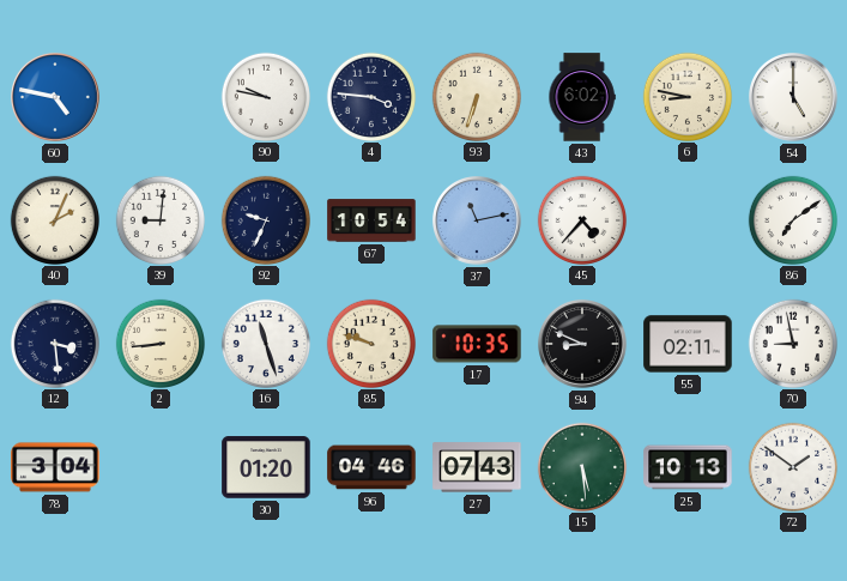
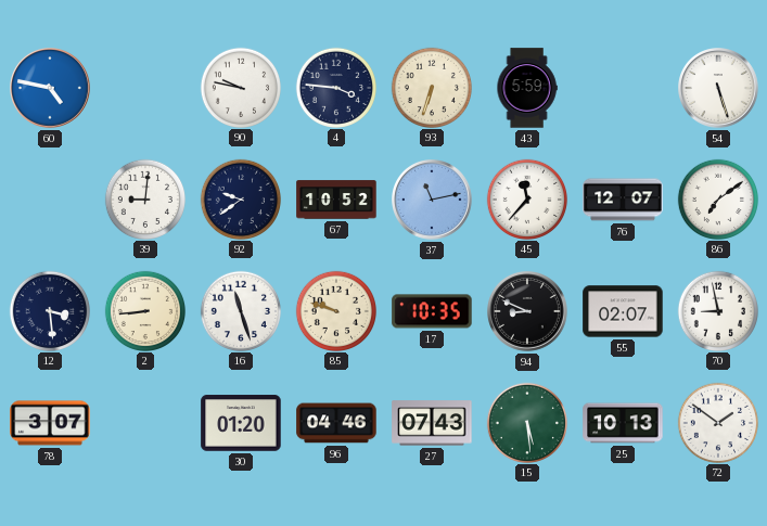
43: 6:02 -> 5:59
6: 8:47 -> none
54: 5:00 -> 5:27
40: 2:04 -> none
92: 9:34 -> 9:39
67: 10:54 -> 10:52
45: 4:37 -> 11:37
76: none -> 12:07
55: 02:11 -> 02:07
78: 3:04 -> 3:07
